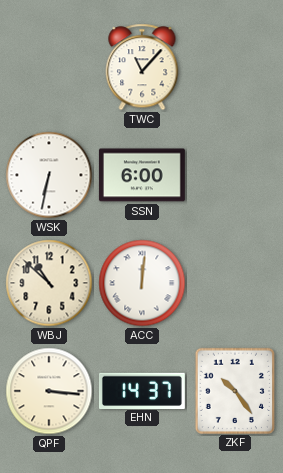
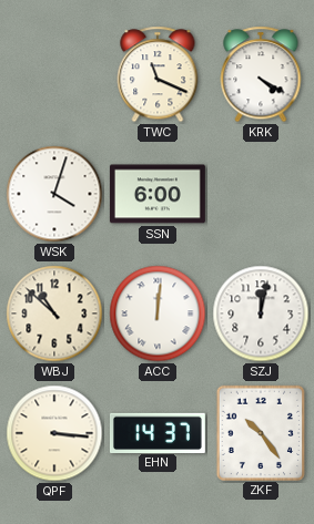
TWC: 11:07 -> 11:19
KRK: none -> 4:20
WSK: 6:32 -> 4:03
SZJ: none -> 12:02
